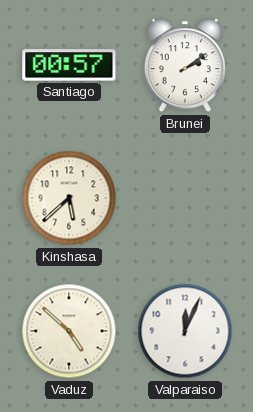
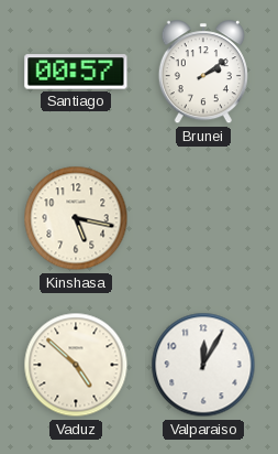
Kinshasa: 5:38 -> 5:17
Valparaiso: 12:04 -> 12:05
